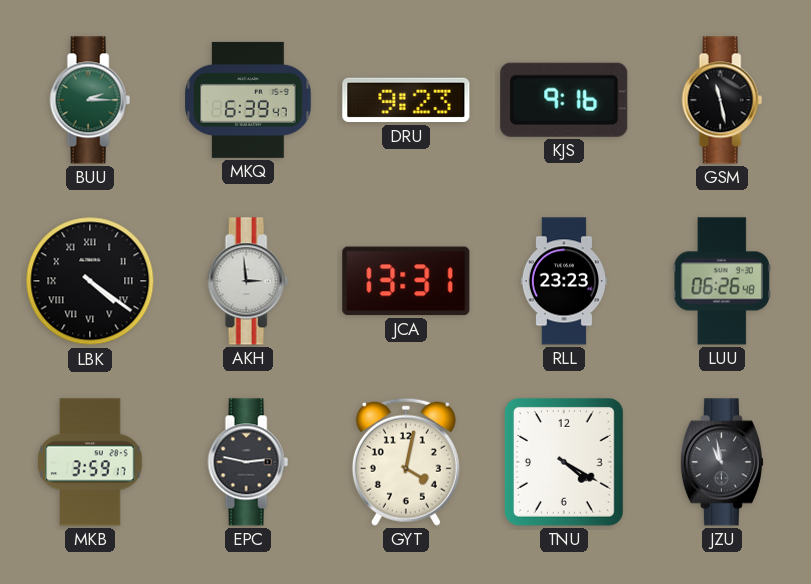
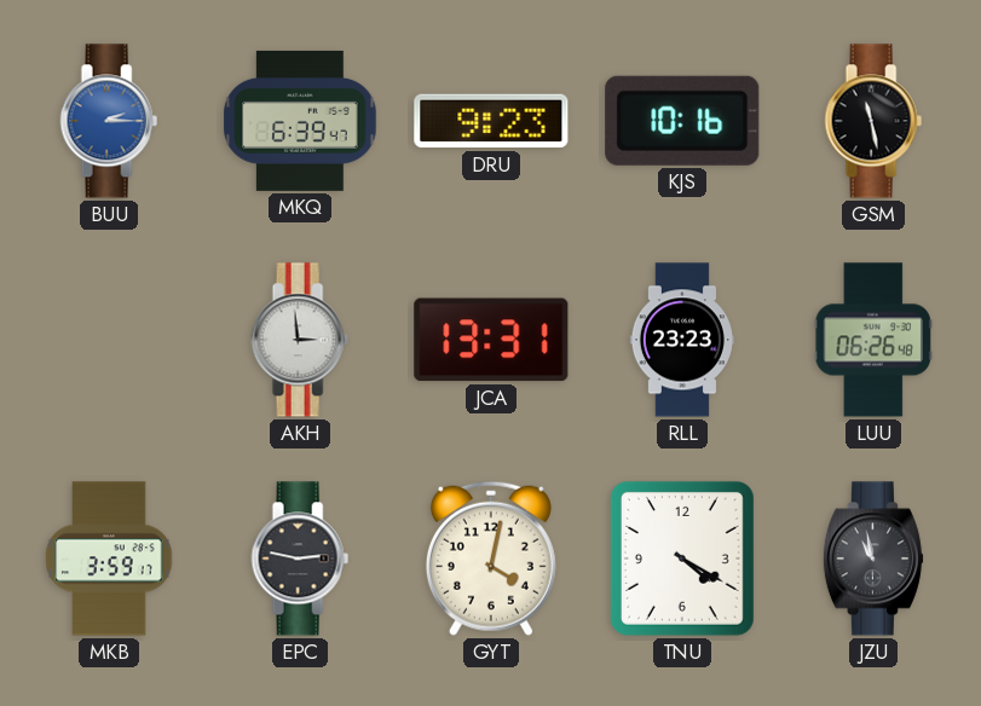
BUU dial: green -> blue
KJS: 9:16 -> 10:16
LBK: 4:21 -> none
